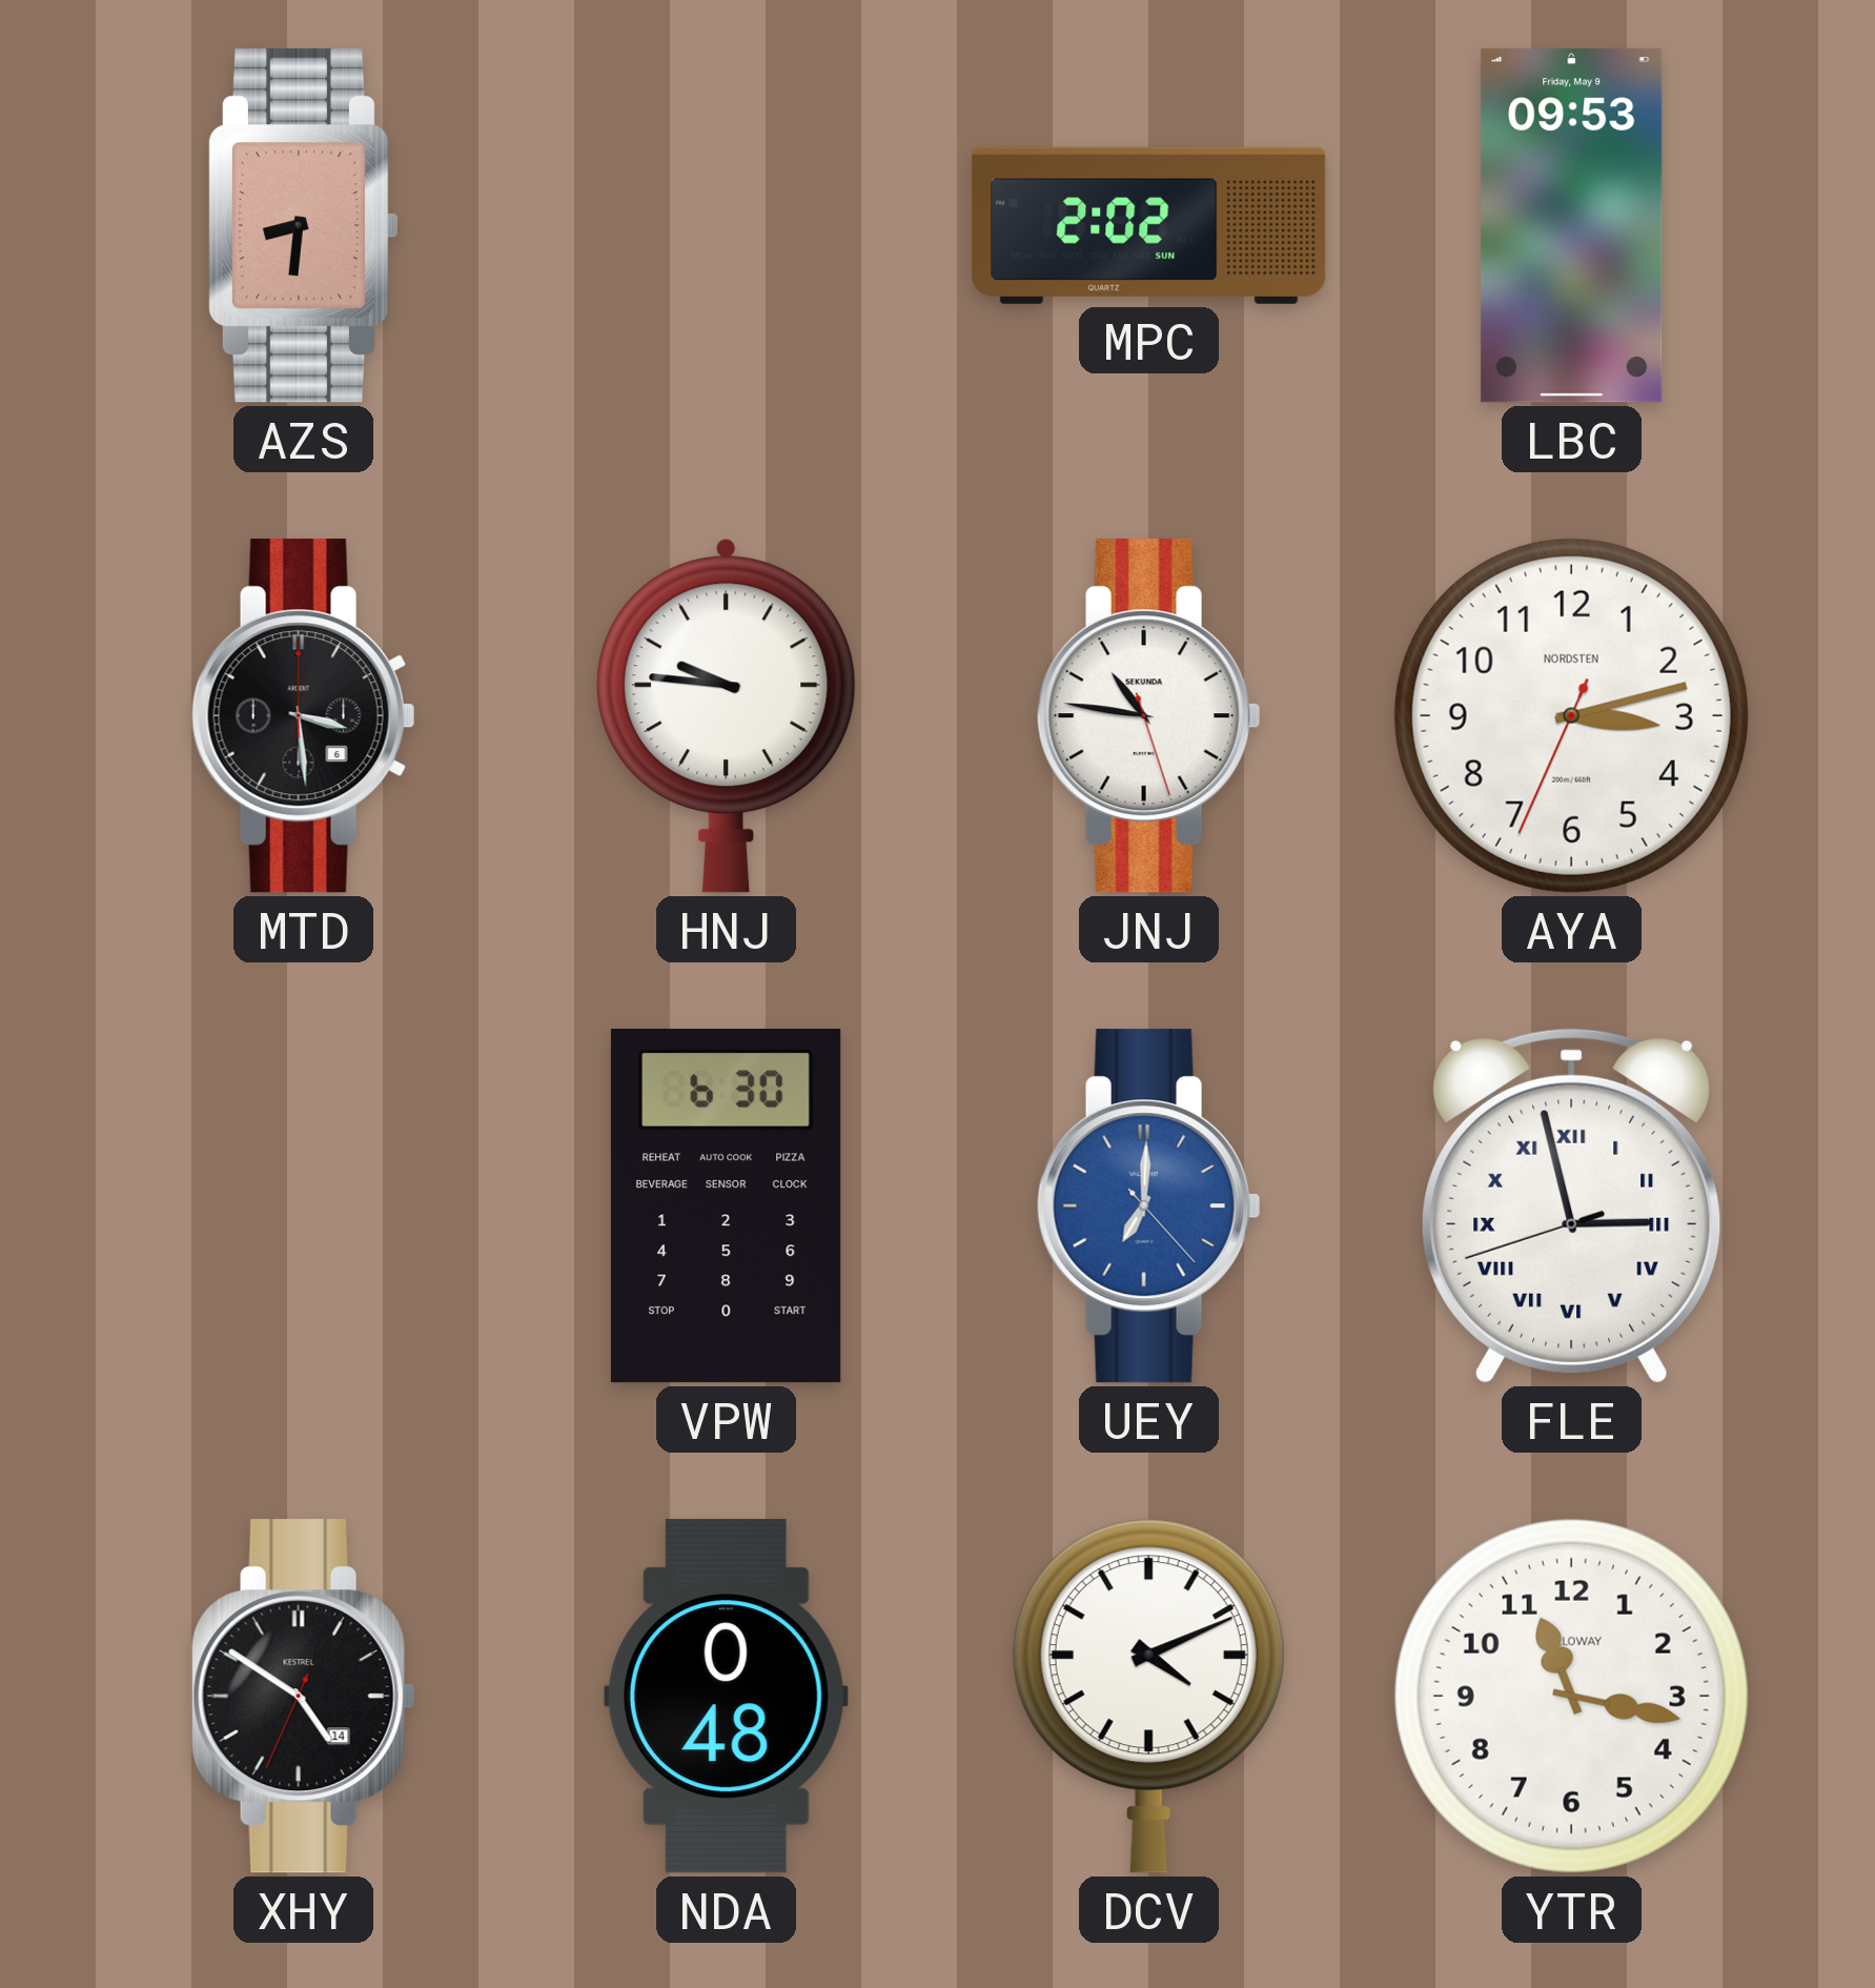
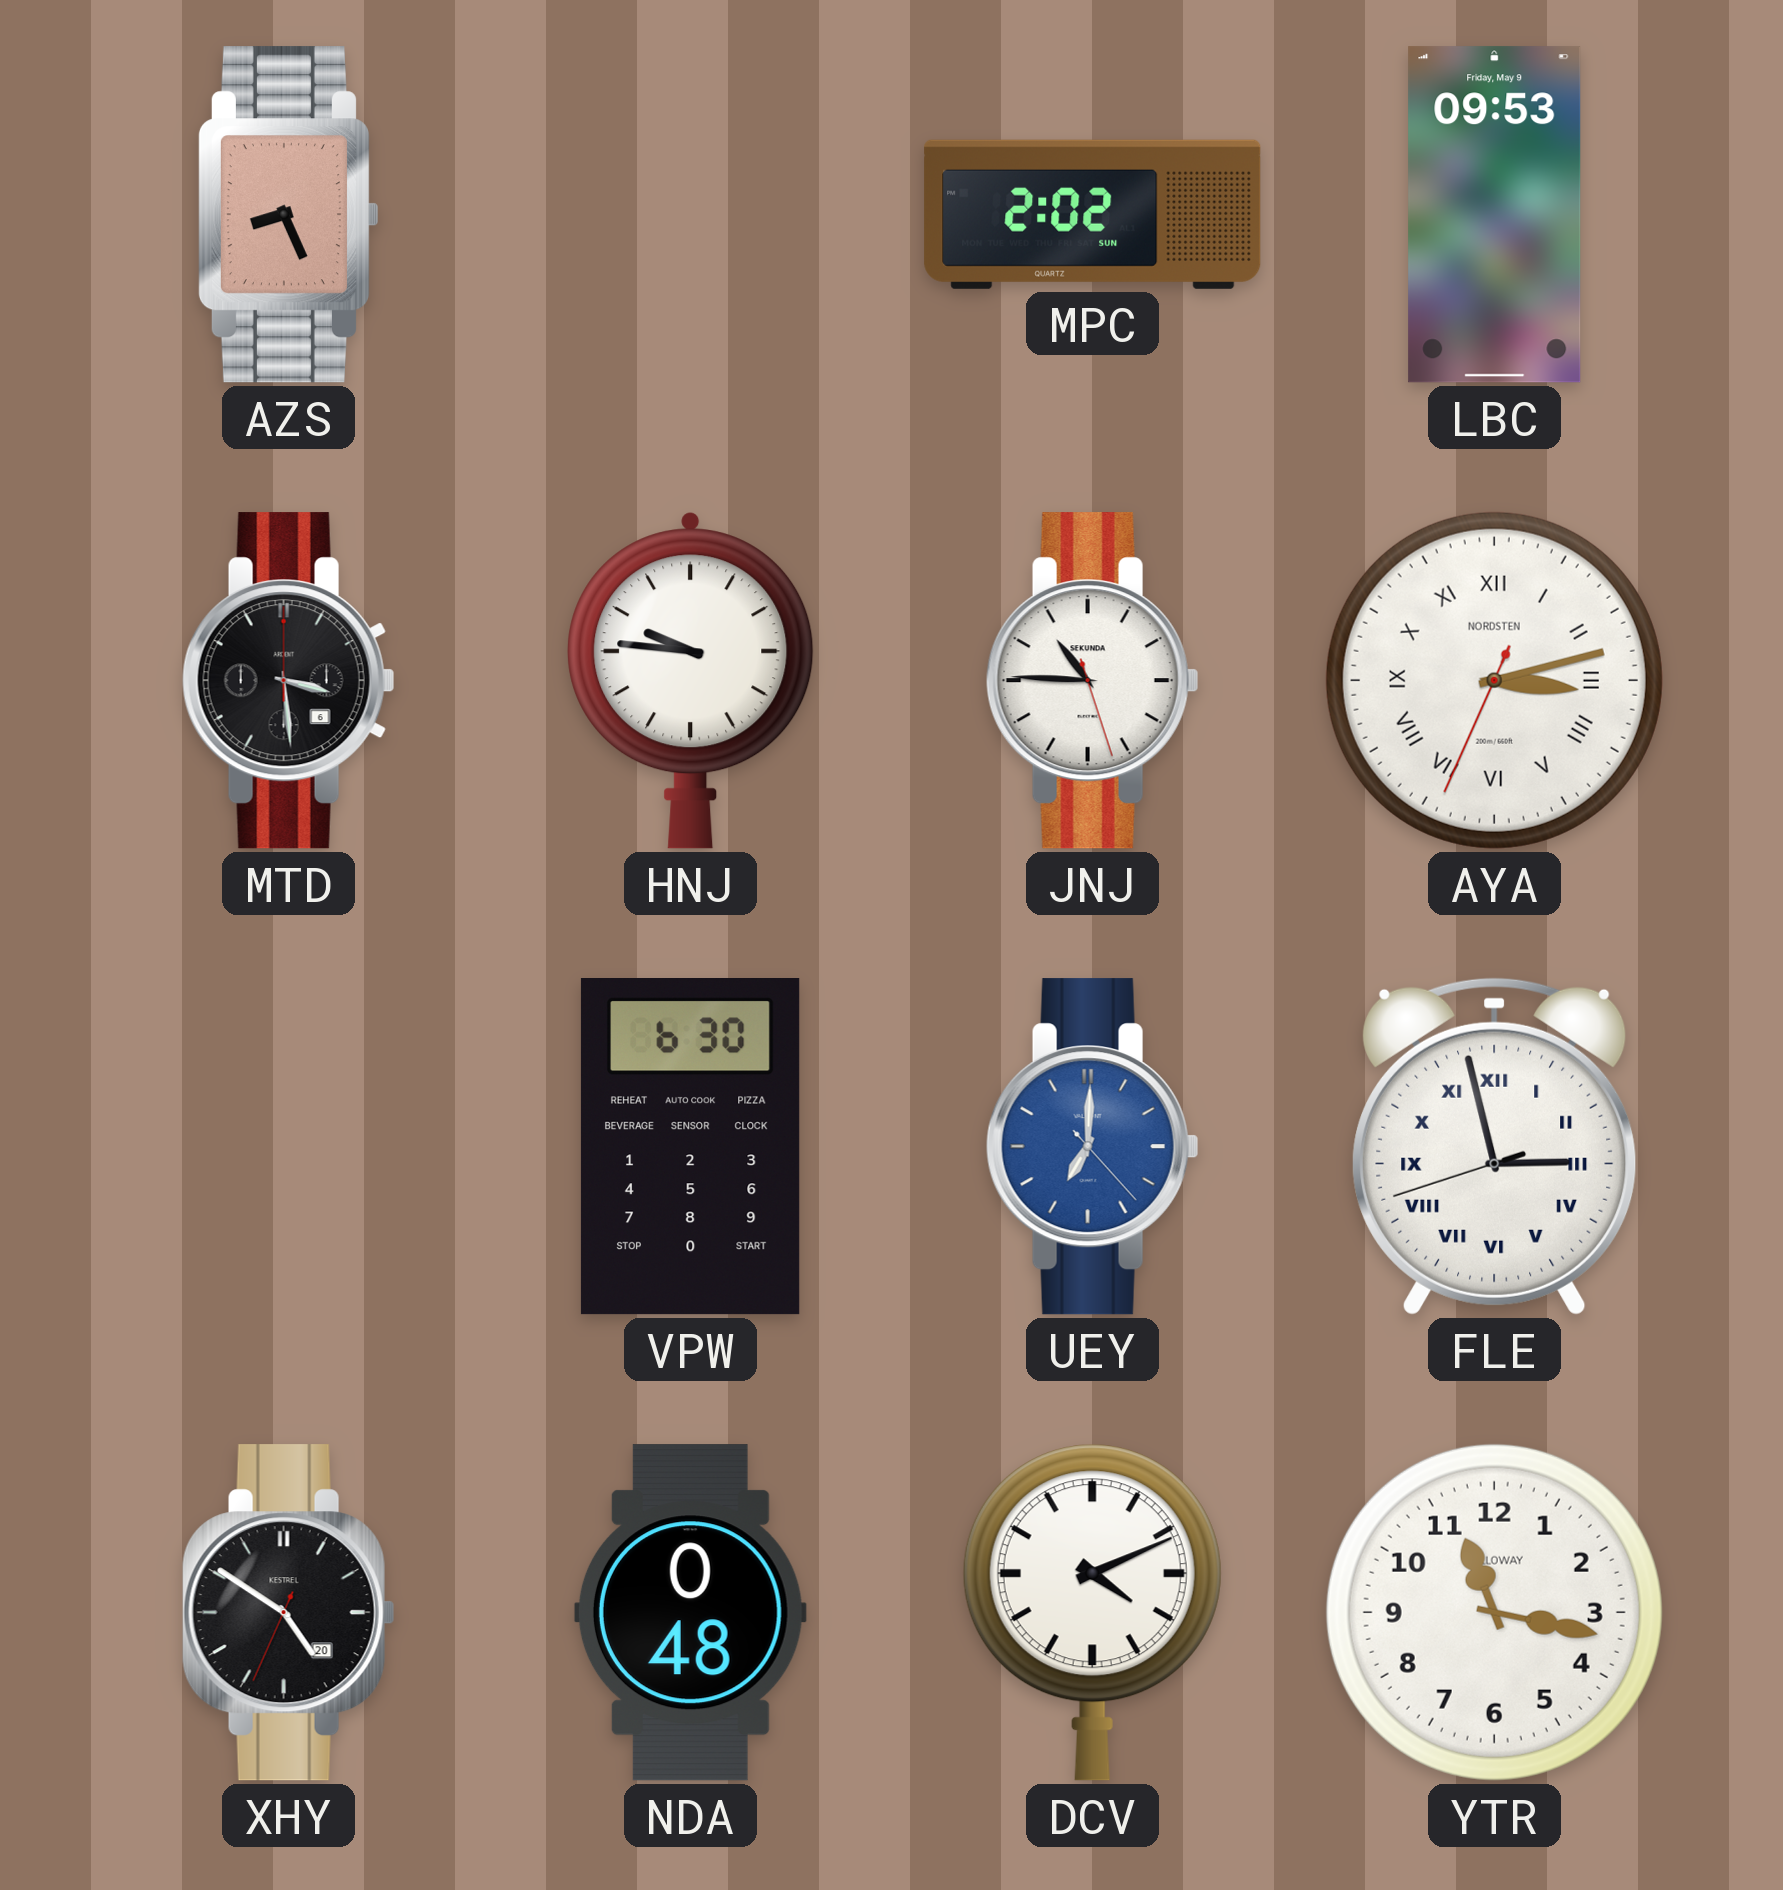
AZS: 8:31 -> 8:26
JNJ: 10:46 -> 10:45
AYA numerals: Arabic -> Roman
XHY date: 14 -> 20
